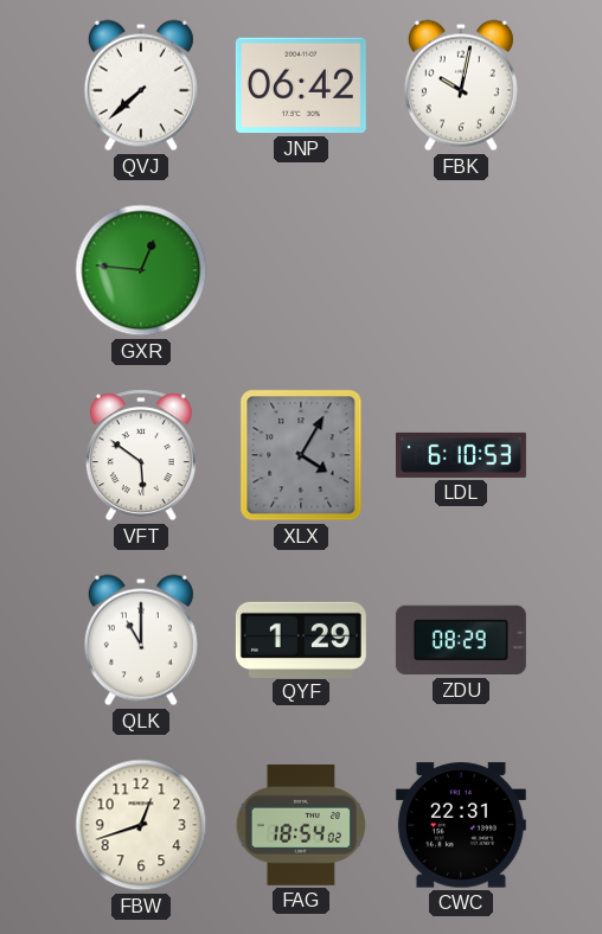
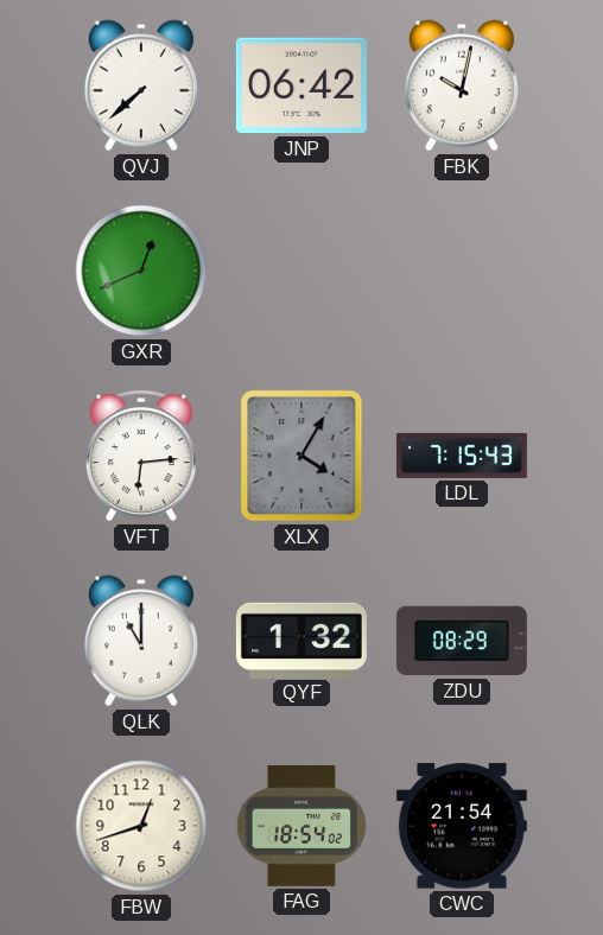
GXR: 12:46 -> 12:41
VFT: 5:51 -> 6:14
LDL: 6:10 -> 7:15
QYF: 1:29 -> 1:32
CWC: 22:31 -> 21:54
